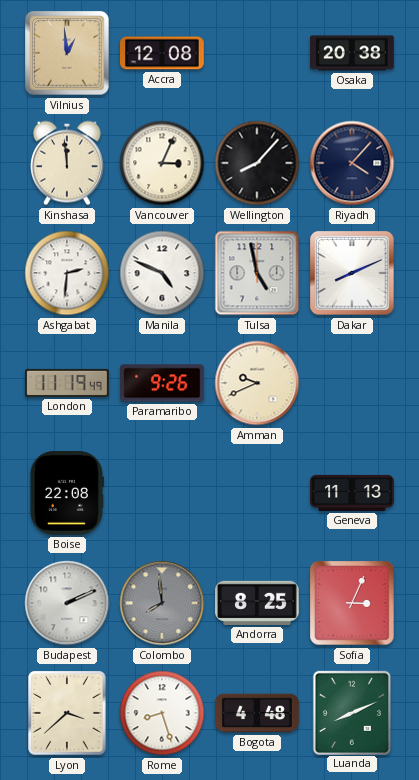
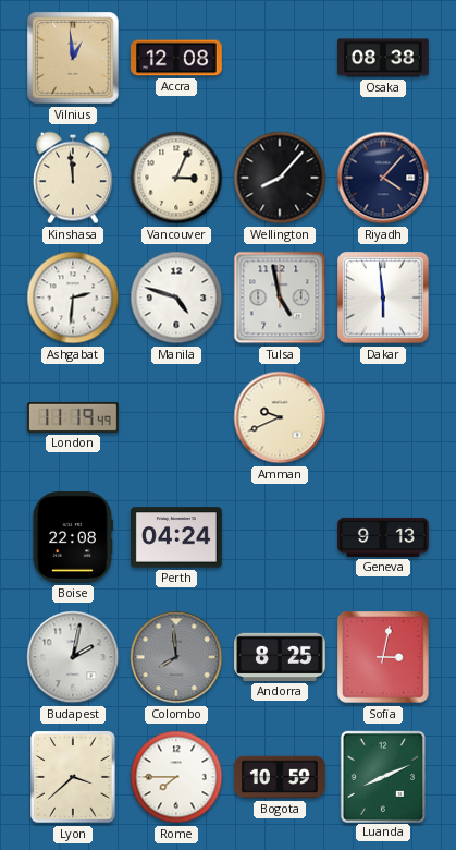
Osaka: 20:38 -> 08:38
Manila: 4:49 -> 4:48
Dakar: 8:11 -> 5:59
Paramaribo: 9:26 -> none
Perth: none -> 04:24
Geneva: 11:13 -> 9:13
Budapest: 2:11 -> 2:02
Sofia: 3:04 -> 3:02
Rome: 8:27 -> 7:45
Bogota: 4:48 -> 10:59
